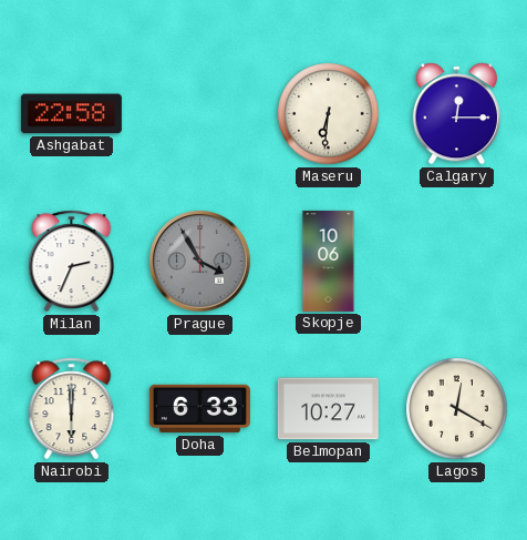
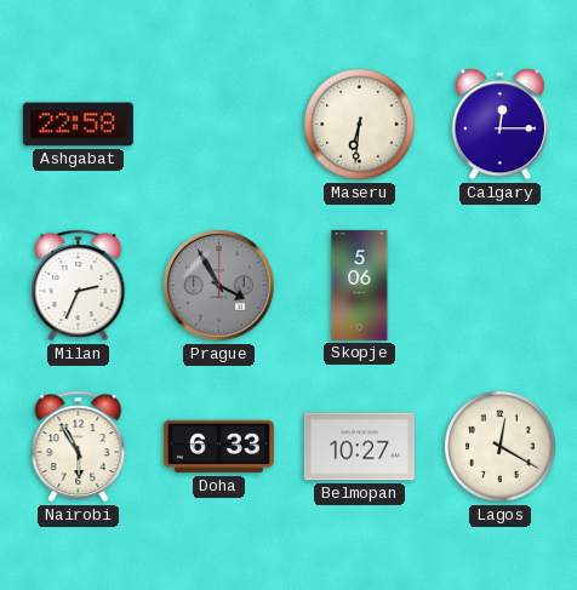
Skopje: 10:06 -> 5:06
Nairobi: 6:00 -> 5:55
